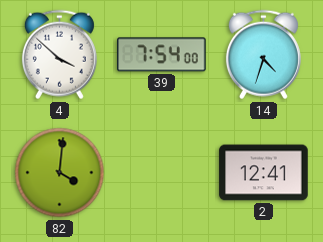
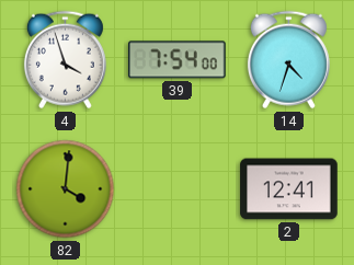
4: 3:52 -> 3:57
